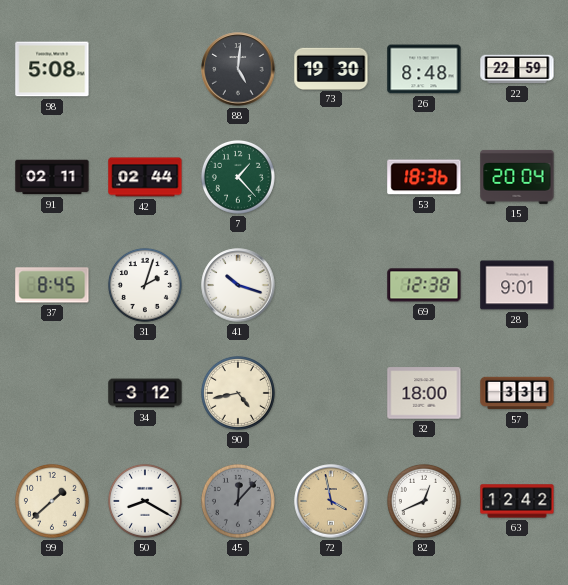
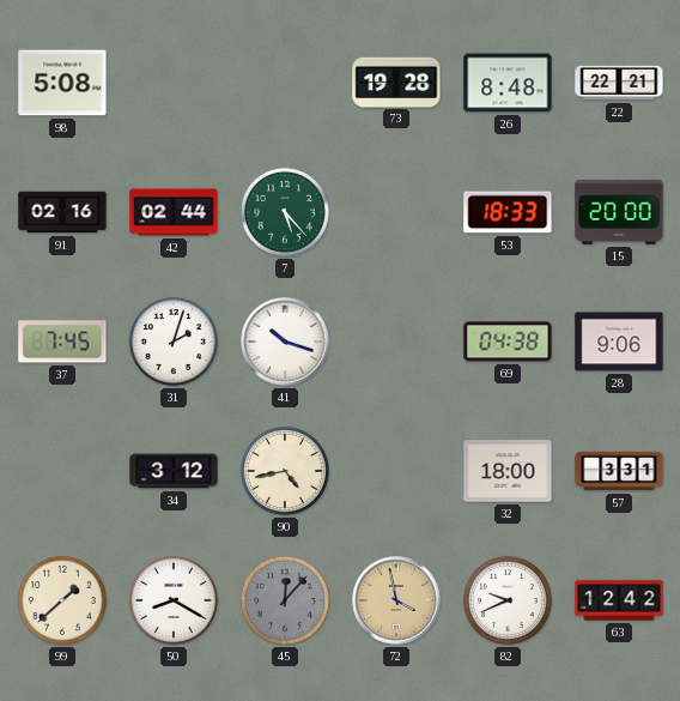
88: 5:01 -> none
73: 19:30 -> 19:28
22: 22:59 -> 22:21
91: 02:11 -> 02:16
7: 1:23 -> 5:23
53: 18:36 -> 18:33
15: 20:04 -> 20:00
37: 8:45 -> 7:45
69: 12:38 -> 04:38
28: 9:01 -> 9:06
82: 12:41 -> 9:41
